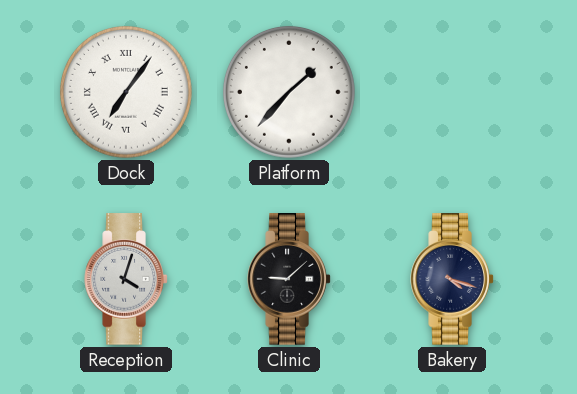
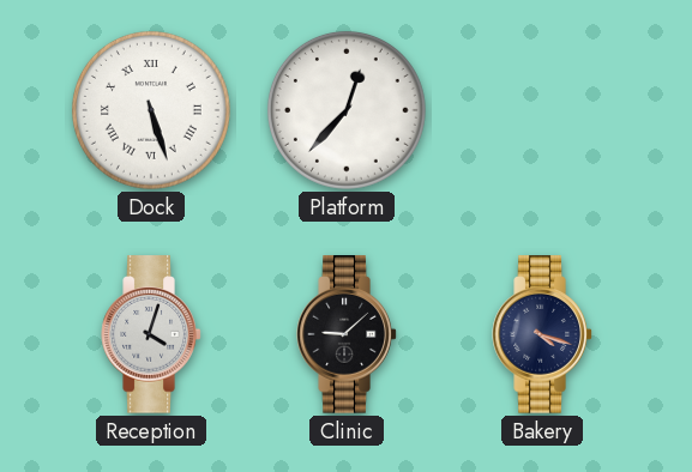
Dock: 7:06 -> 5:27
Platform: 1:37 -> 12:37
